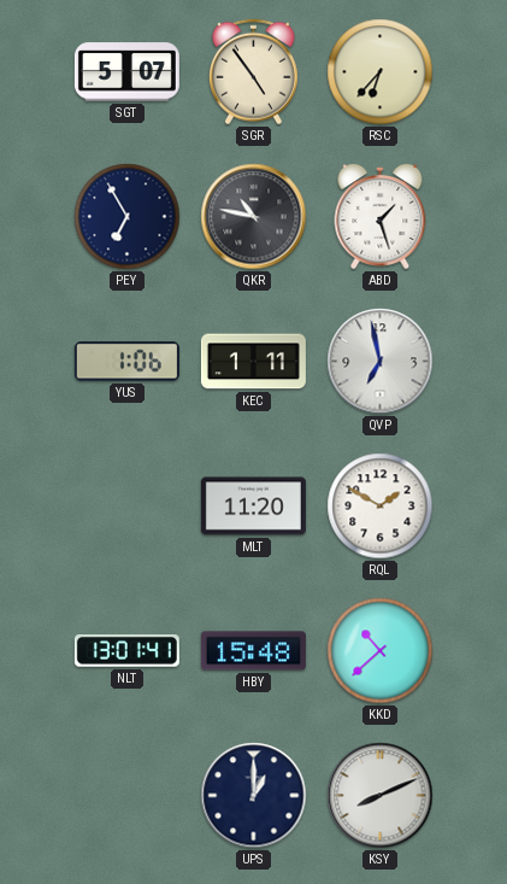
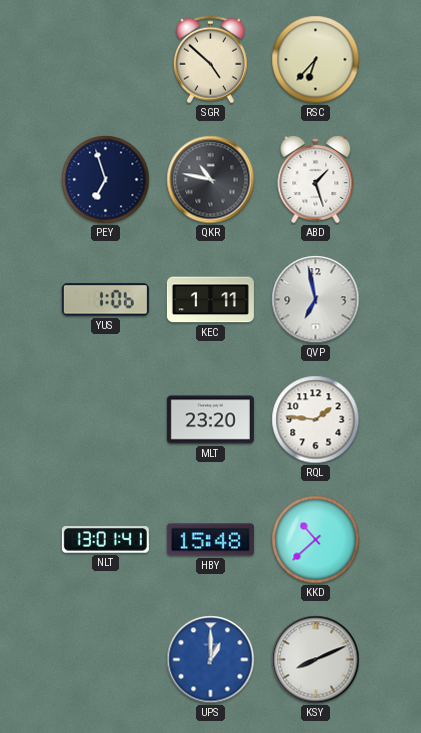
SGT: 5:07 -> none
SGR: 4:54 -> 4:52
PEY: 6:55 -> 6:57
MLT: 11:20 -> 23:20
RQL: 1:50 -> 1:46
UPS dial: navy -> blue
